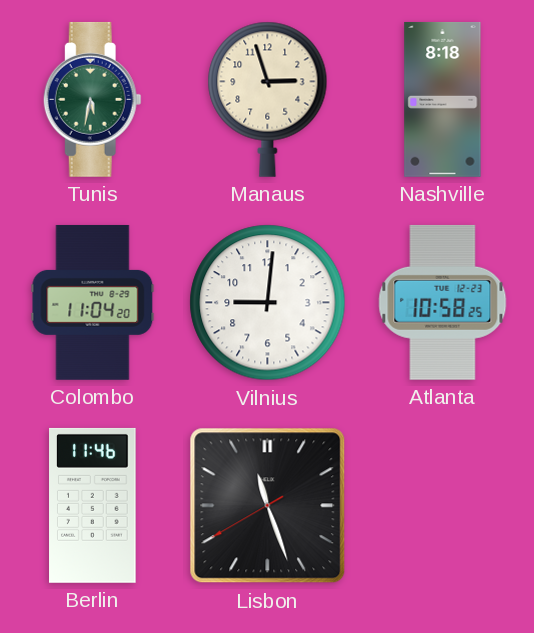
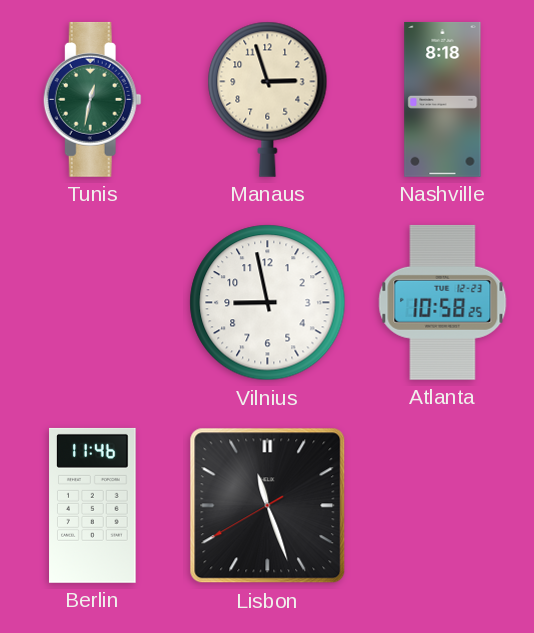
Tunis: 5:32 -> 12:32
Colombo: 11:04 -> none
Vilnius: 9:01 -> 8:58
